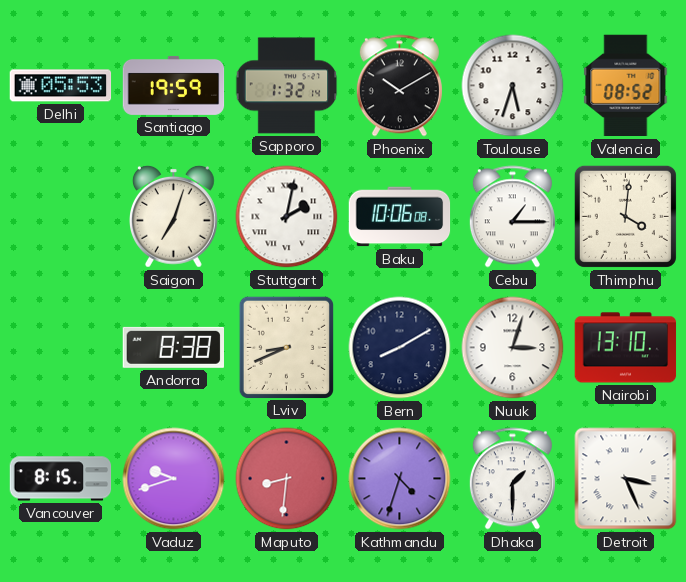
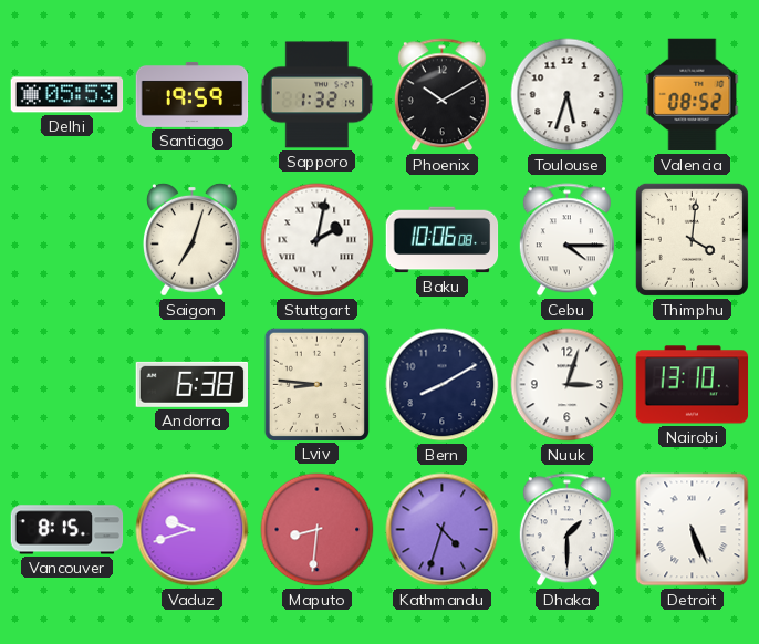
Cebu: 1:15 -> 4:15
Andorra: 8:38 -> 6:38
Lviv: 8:41 -> 8:46
Detroit: 3:26 -> 5:26
